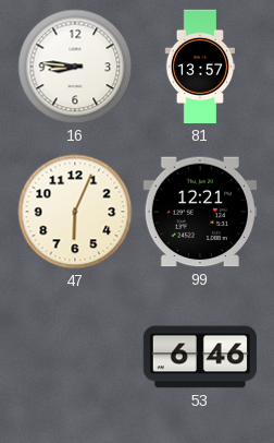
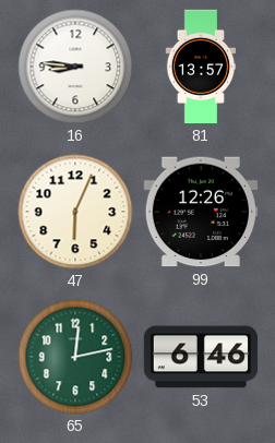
99: 12:21 -> 12:26
65: none -> 12:13
